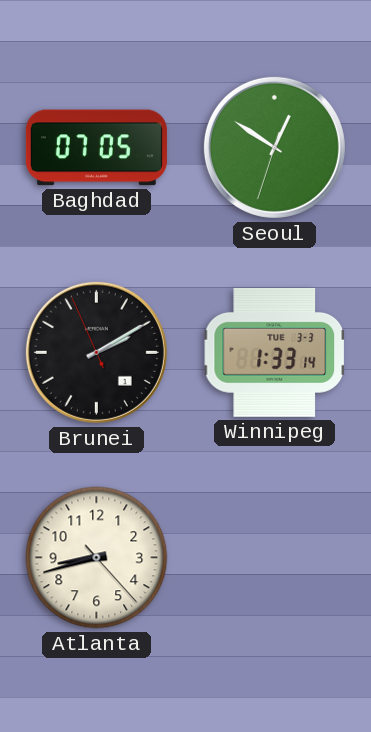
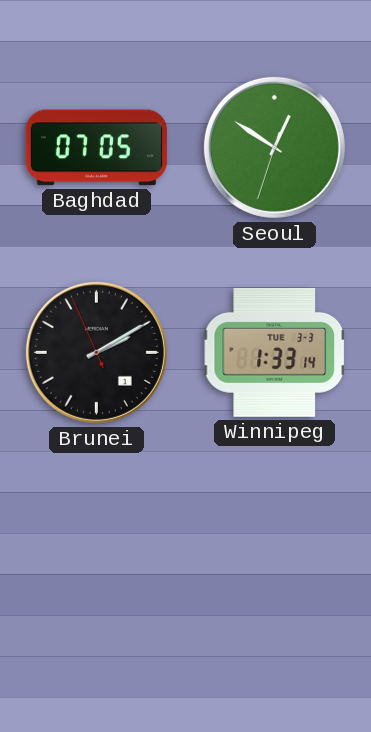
Atlanta: 8:42 -> none
